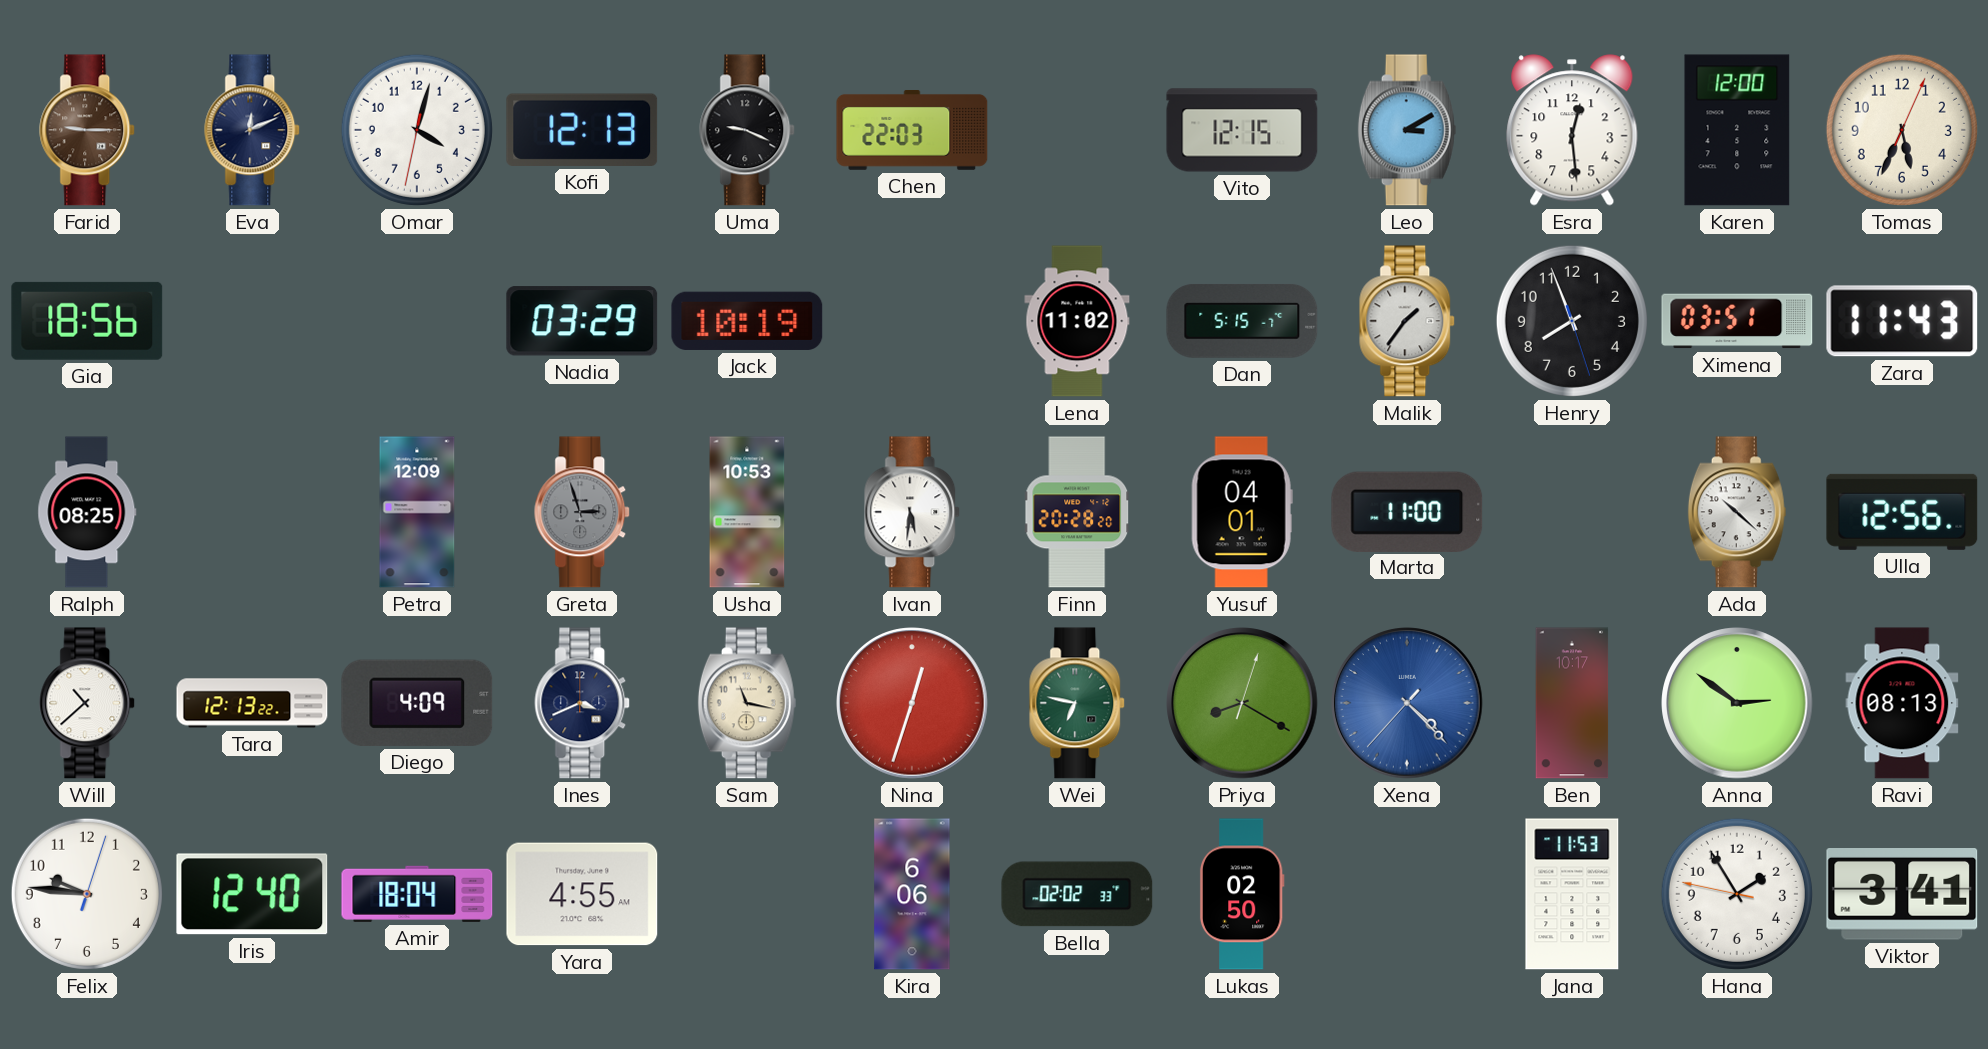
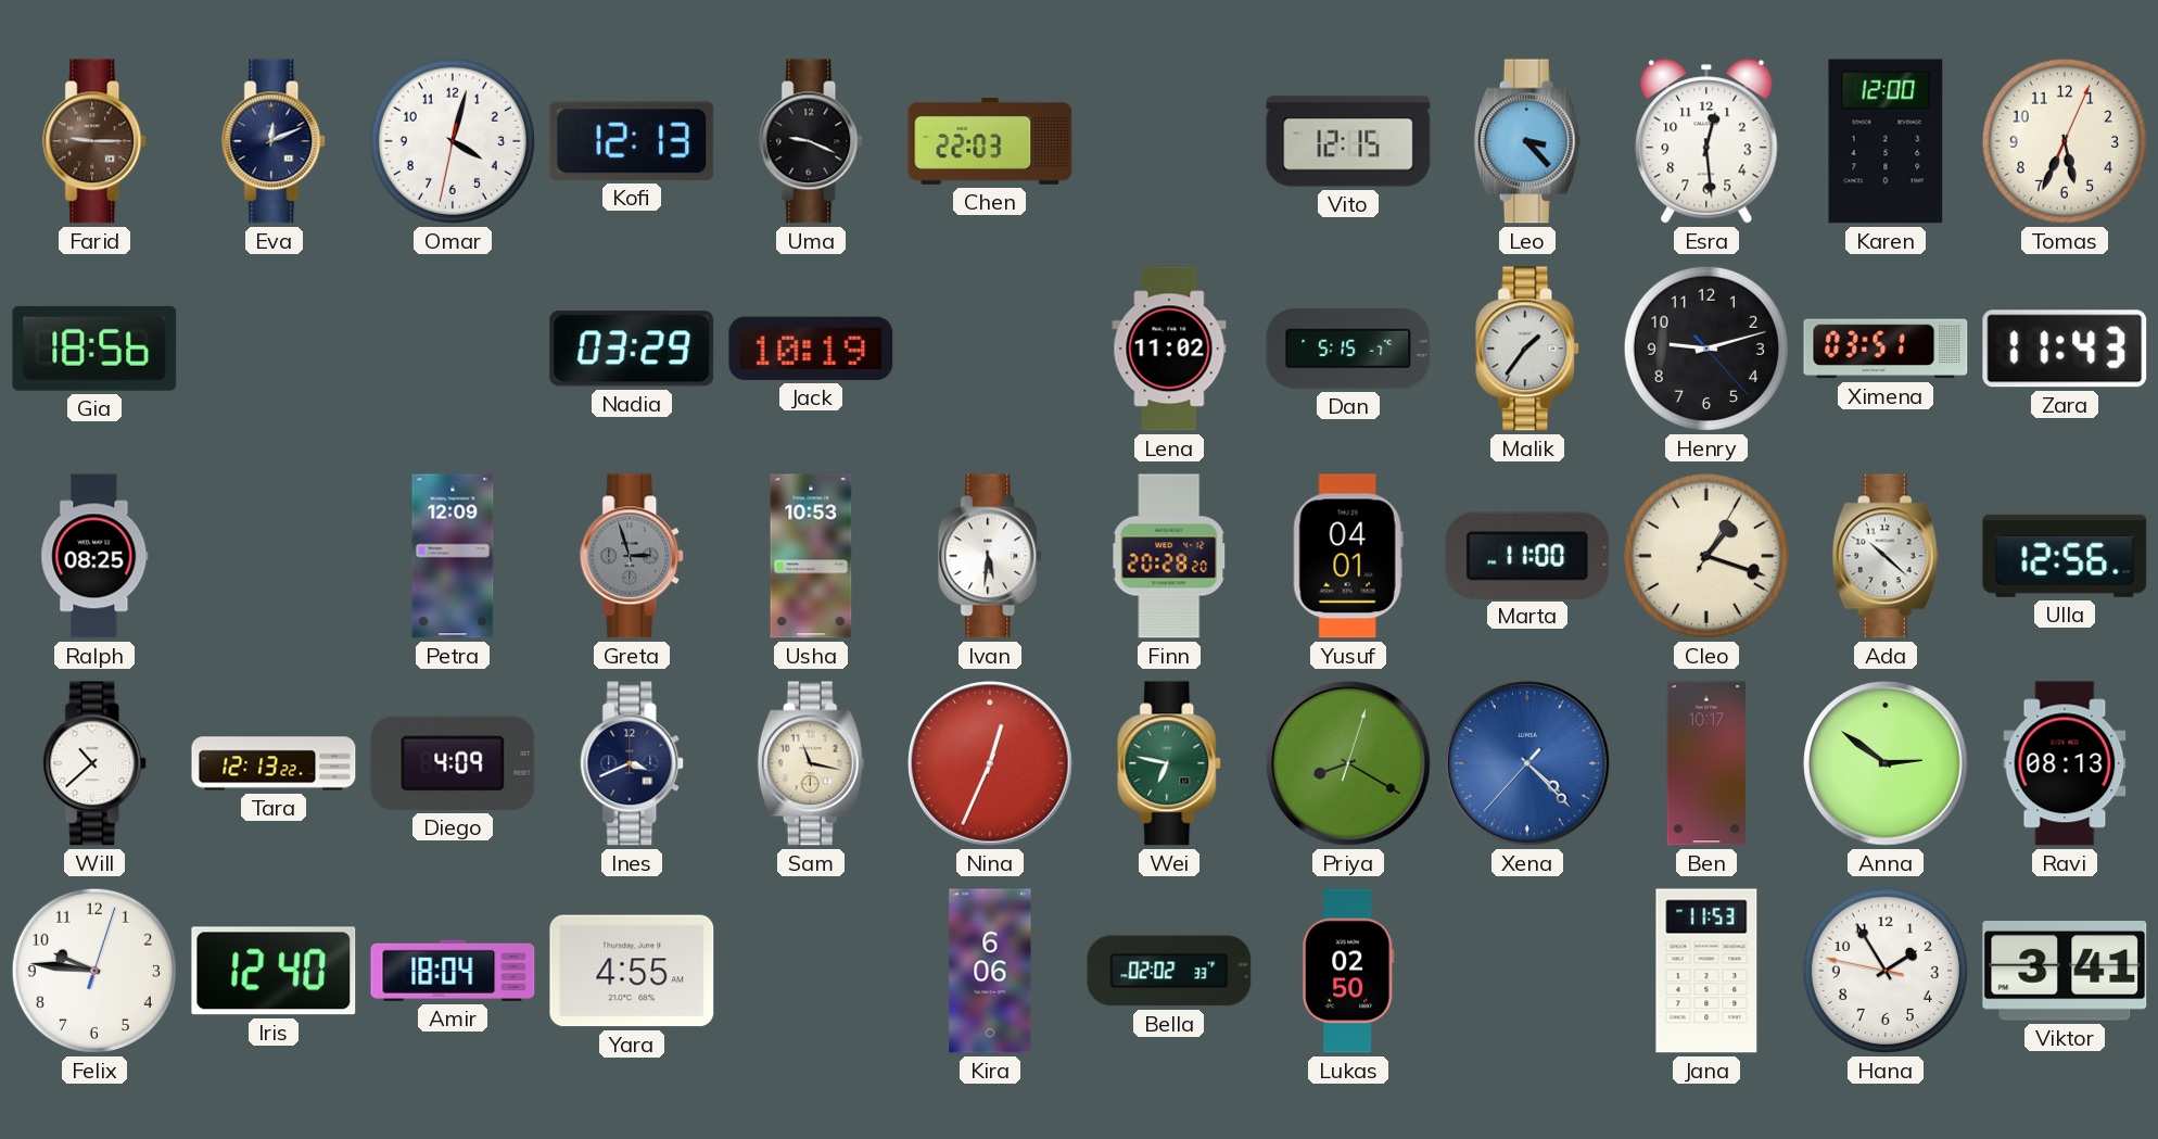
Leo: 3:10 -> 3:23
Henry: 7:56 -> 9:12
Cleo: none -> 1:18
Nina: 12:33 -> 12:34
